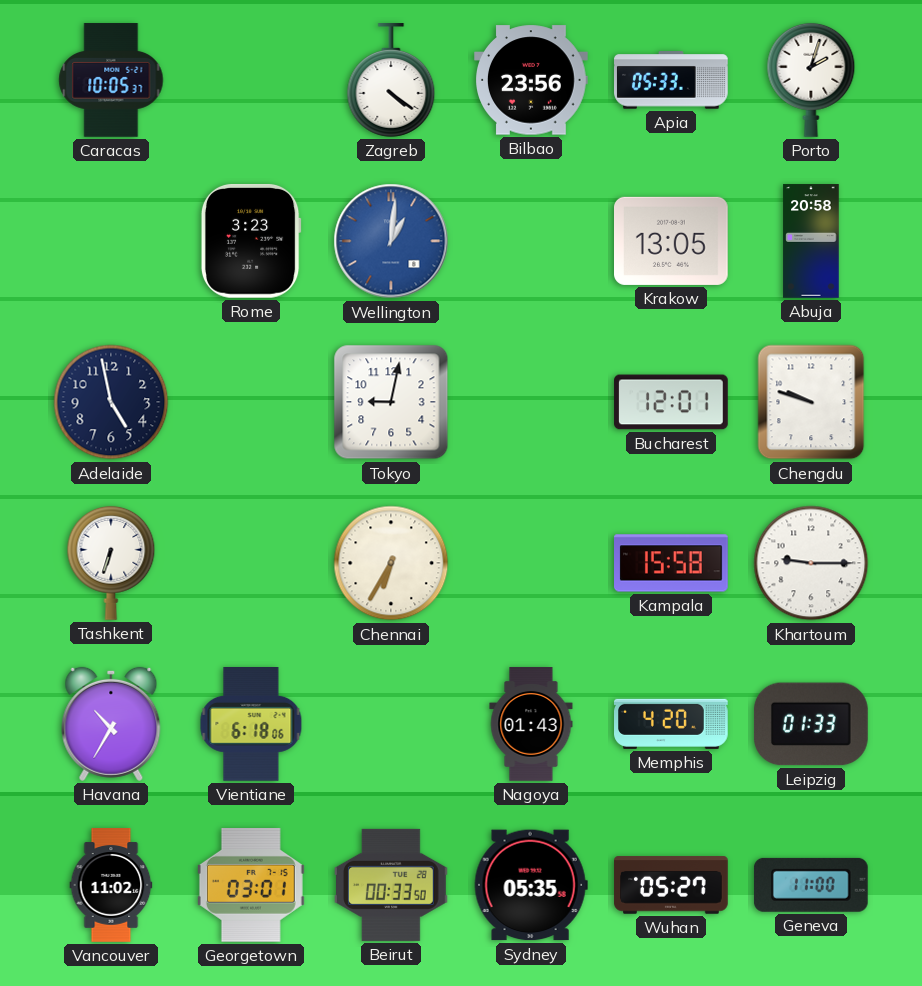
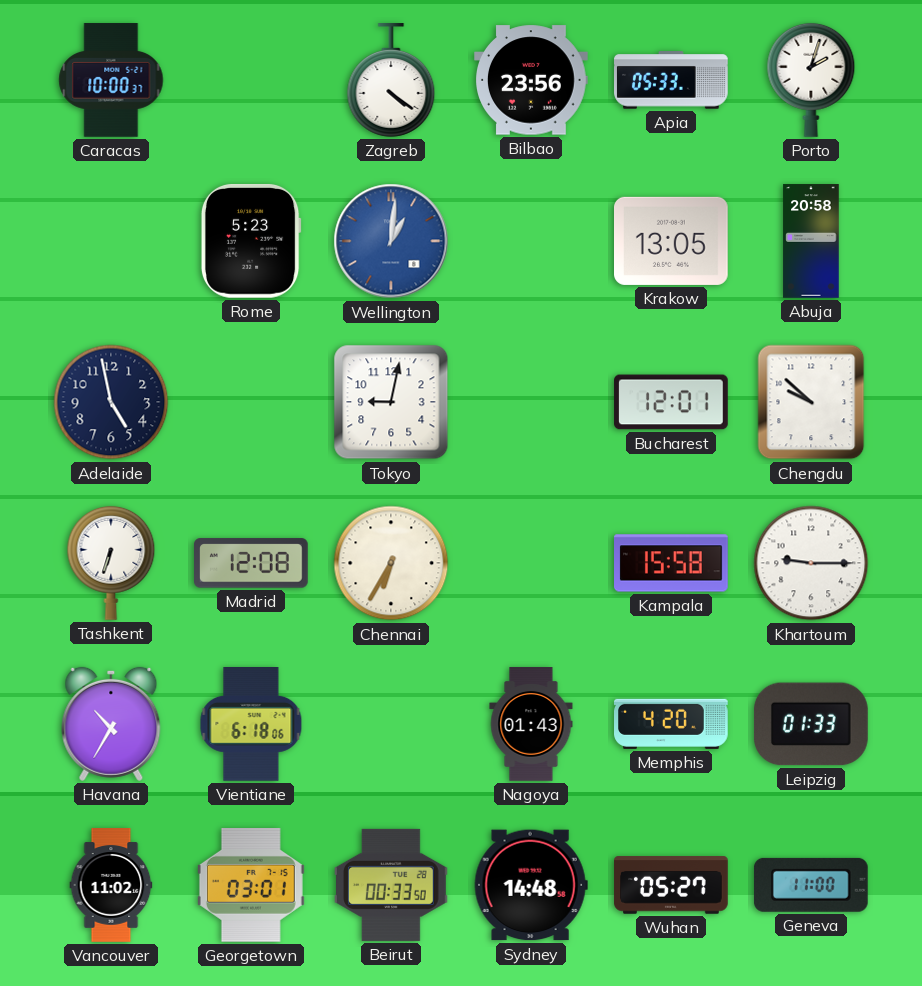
Caracas: 10:05 -> 10:00
Rome: 3:23 -> 5:23
Chengdu: 9:48 -> 9:52
Madrid: none -> 12:08
Sydney: 05:35 -> 14:48
